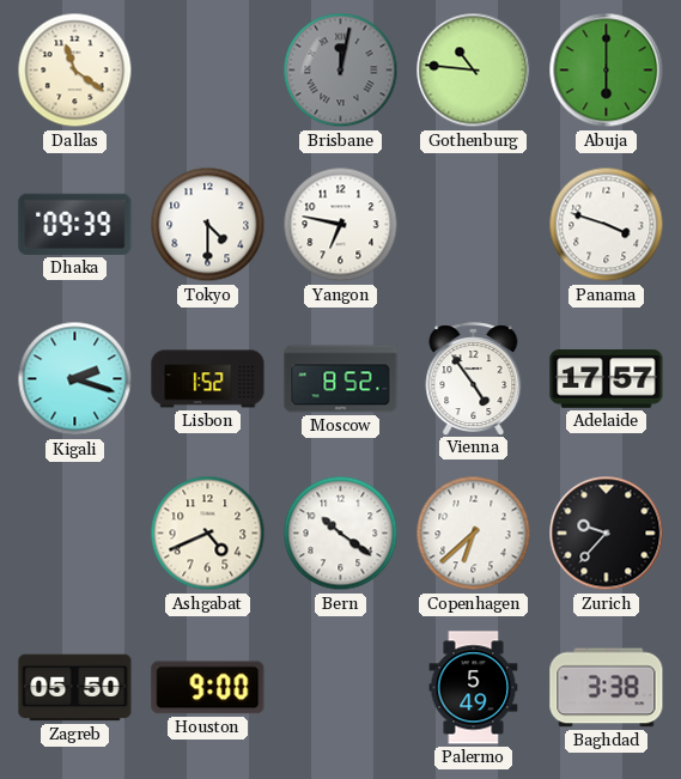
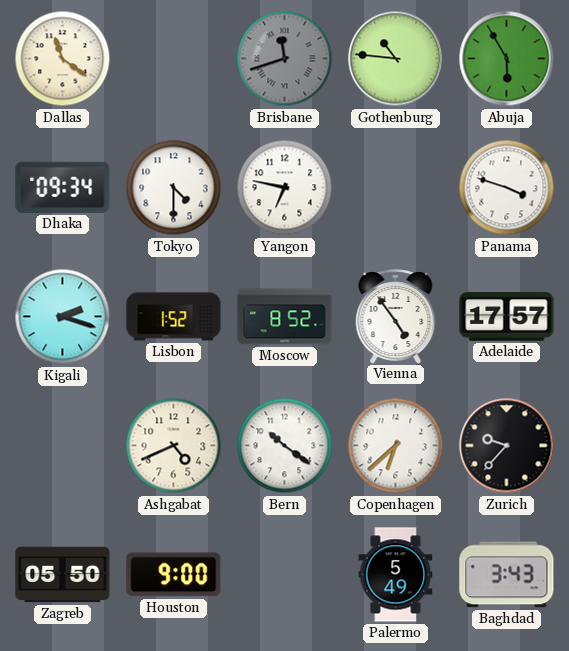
Brisbane: 12:02 -> 11:42
Abuja: 6:00 -> 5:55
Dhaka: 09:39 -> 09:34
Baghdad: 3:38 -> 3:43
